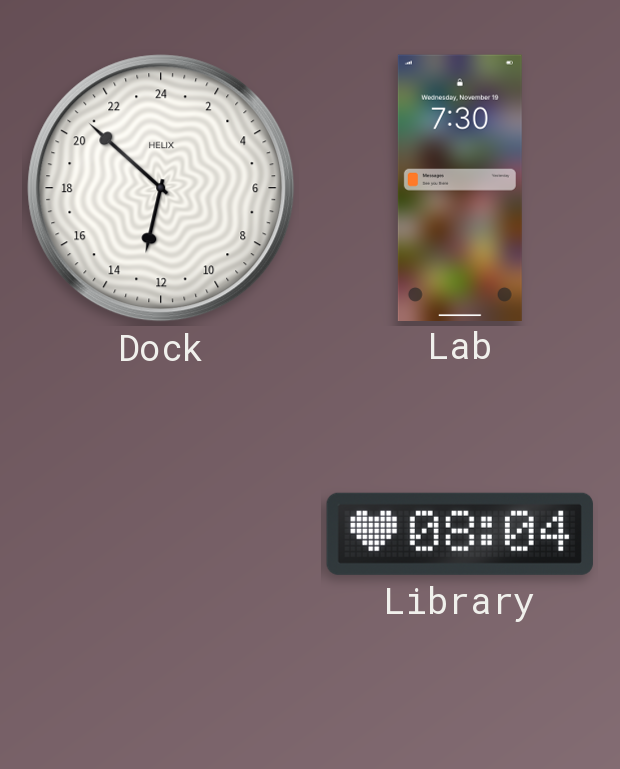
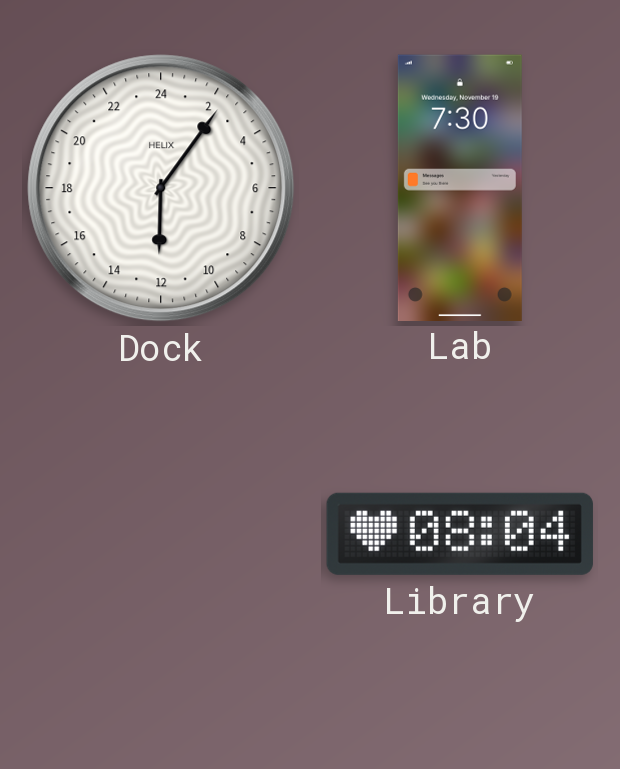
Dock: 12:52 -> 12:06
